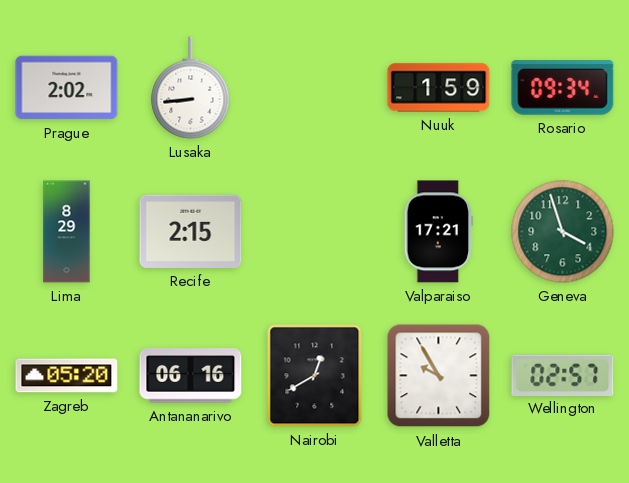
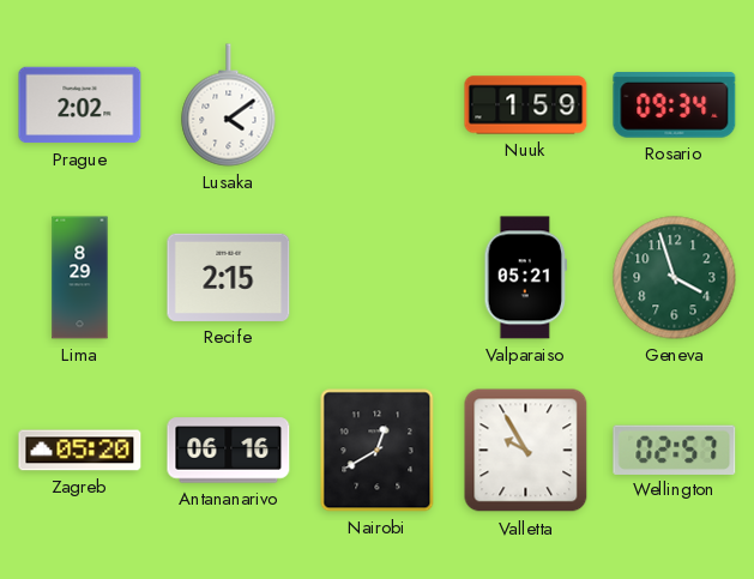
Lusaka: 8:44 -> 4:09
Valparaiso: 17:21 -> 05:21
